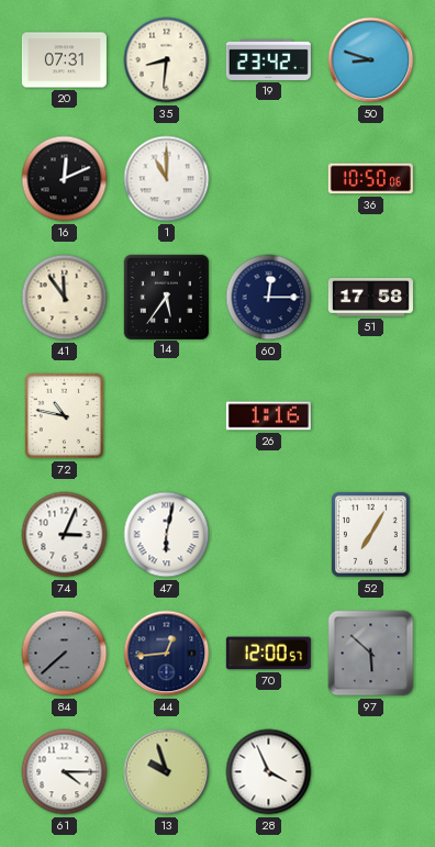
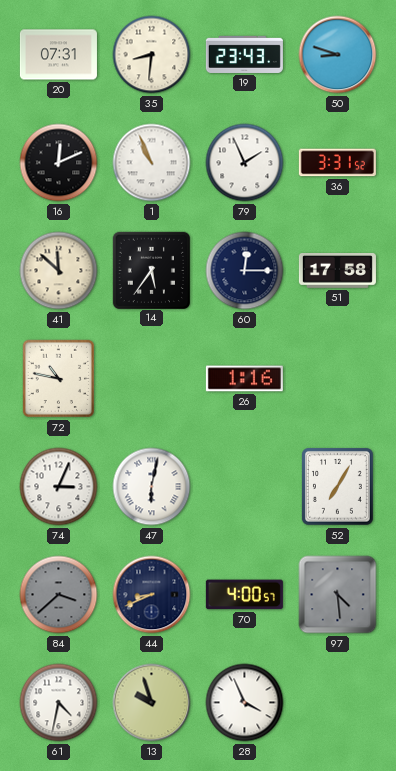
19: 23:42 -> 23:43
1: 11:00 -> 10:56
79: none -> 1:56
36: 10:50 -> 3:31
41: 11:54 -> 11:52
84: 7:38 -> 3:38
44: 12:44 -> 8:41
70: 12:00 -> 4:00
97: 5:52 -> 4:29
61: 4:15 -> 4:32
